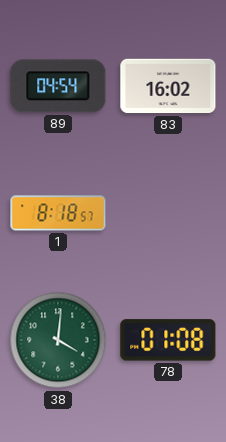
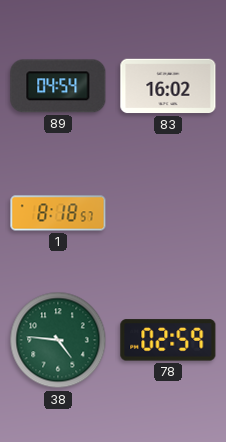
38: 4:01 -> 4:46
78: 01:08 -> 02:59
